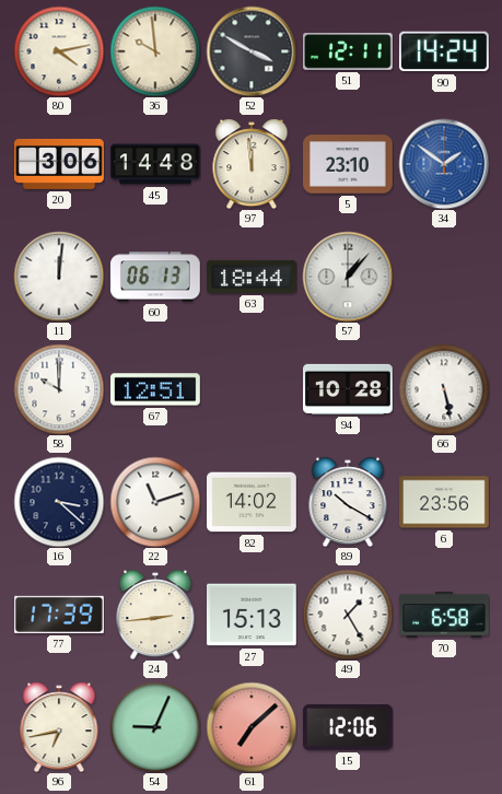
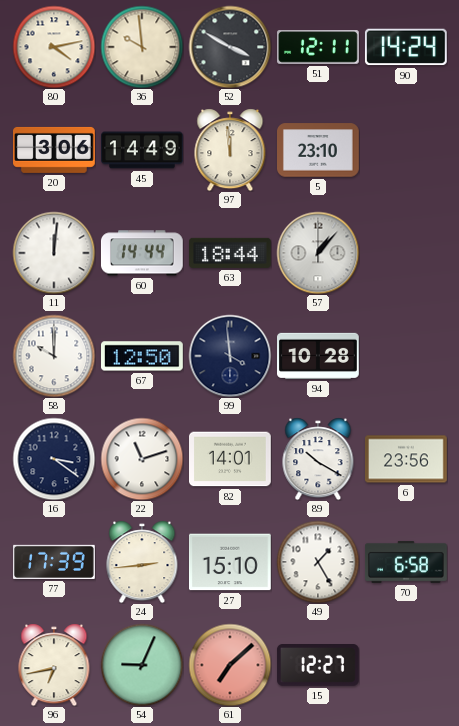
45: 14:48 -> 14:49
34: 1:51 -> none
60: 06:13 -> 14:44
67: 12:51 -> 12:50
99: none -> 3:59
66: 5:28 -> none
16: 3:22 -> 3:21
82: 14:02 -> 14:01
27: 15:13 -> 15:10
15: 12:06 -> 12:27
